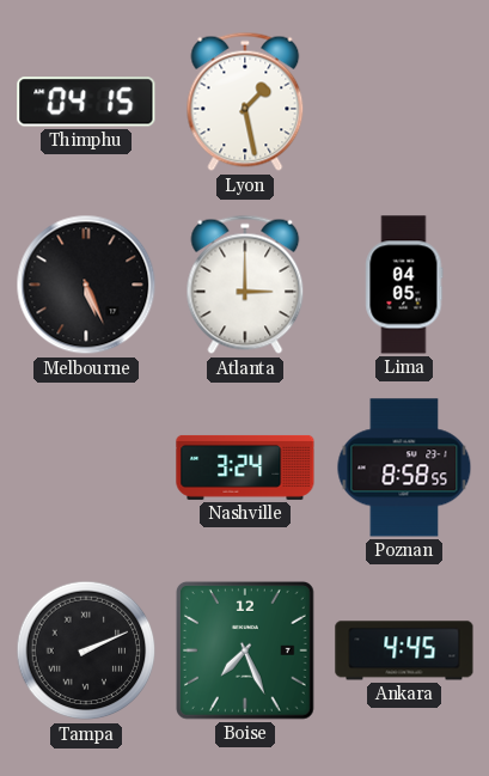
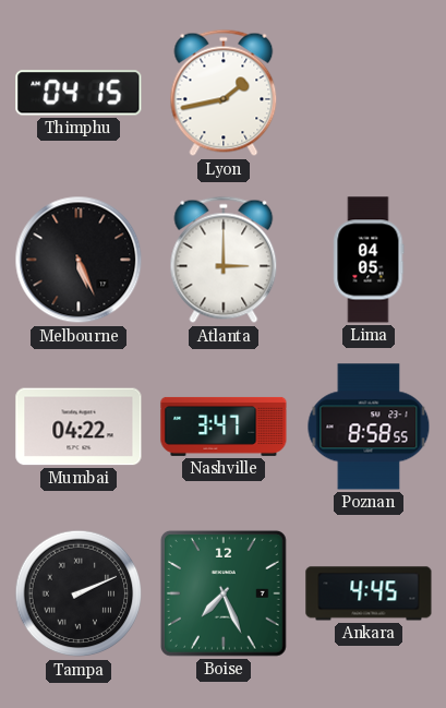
Lyon: 1:28 -> 1:43
Mumbai: none -> 04:22
Nashville: 3:24 -> 3:47
